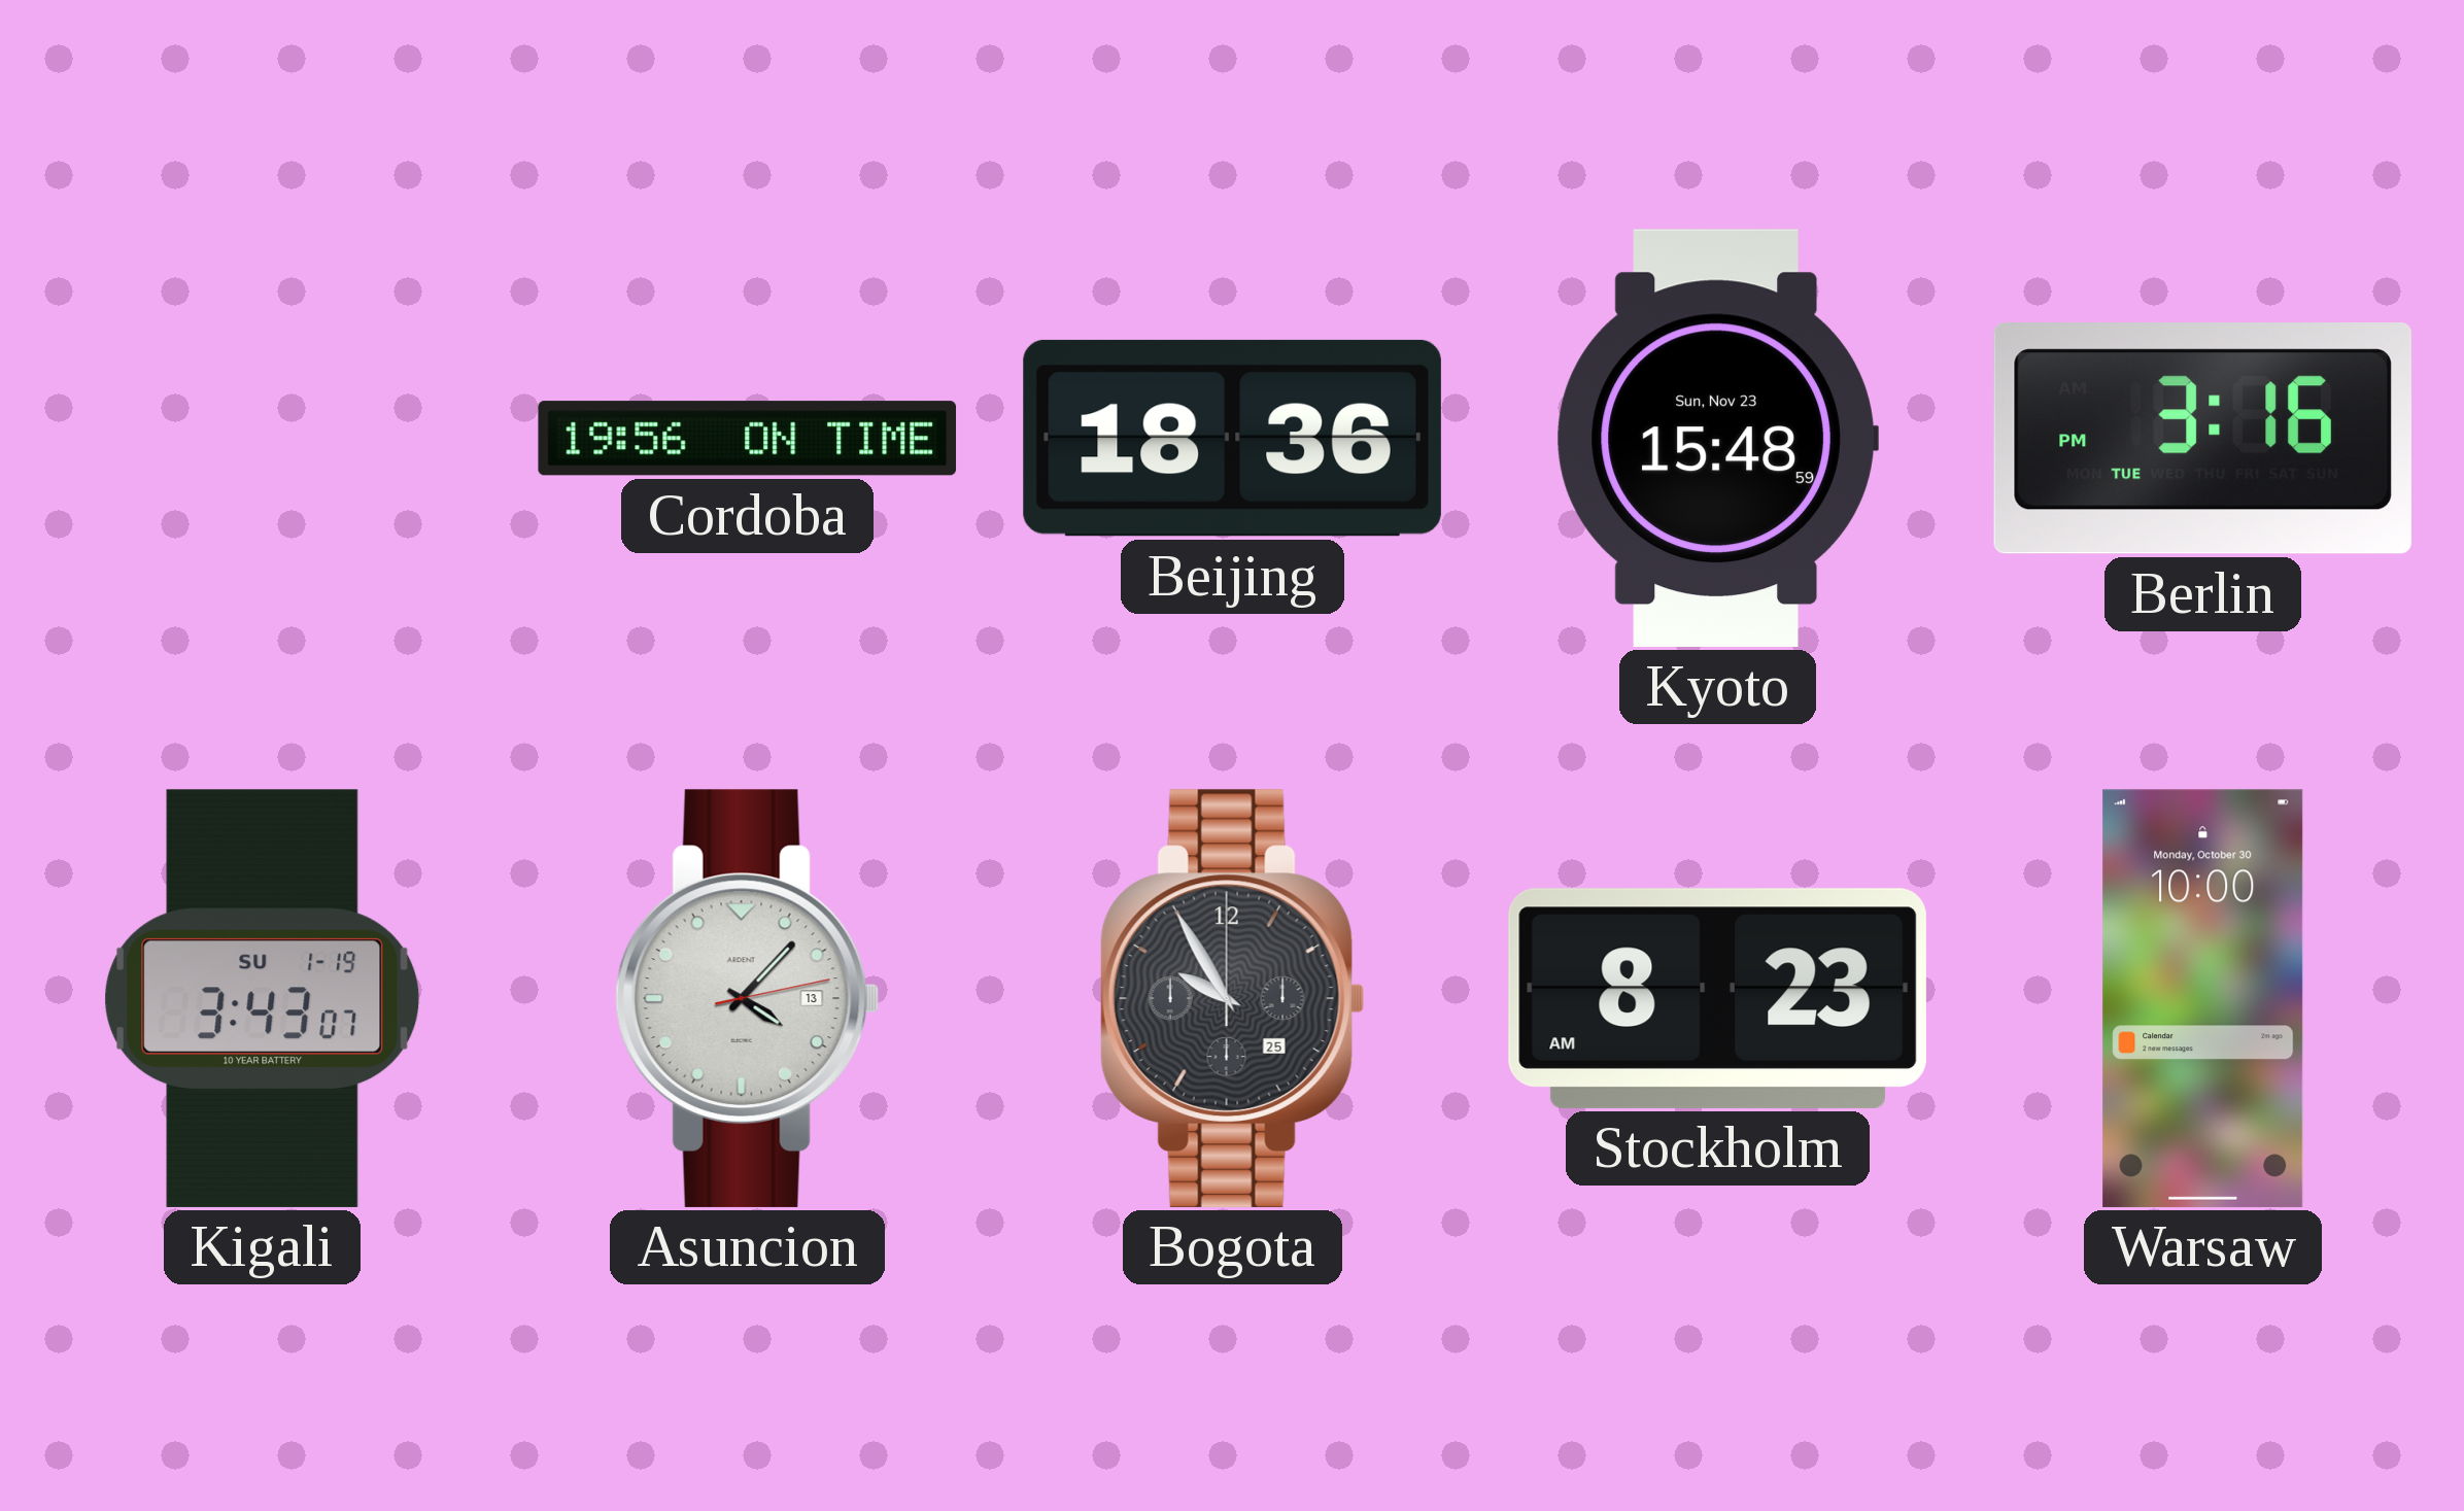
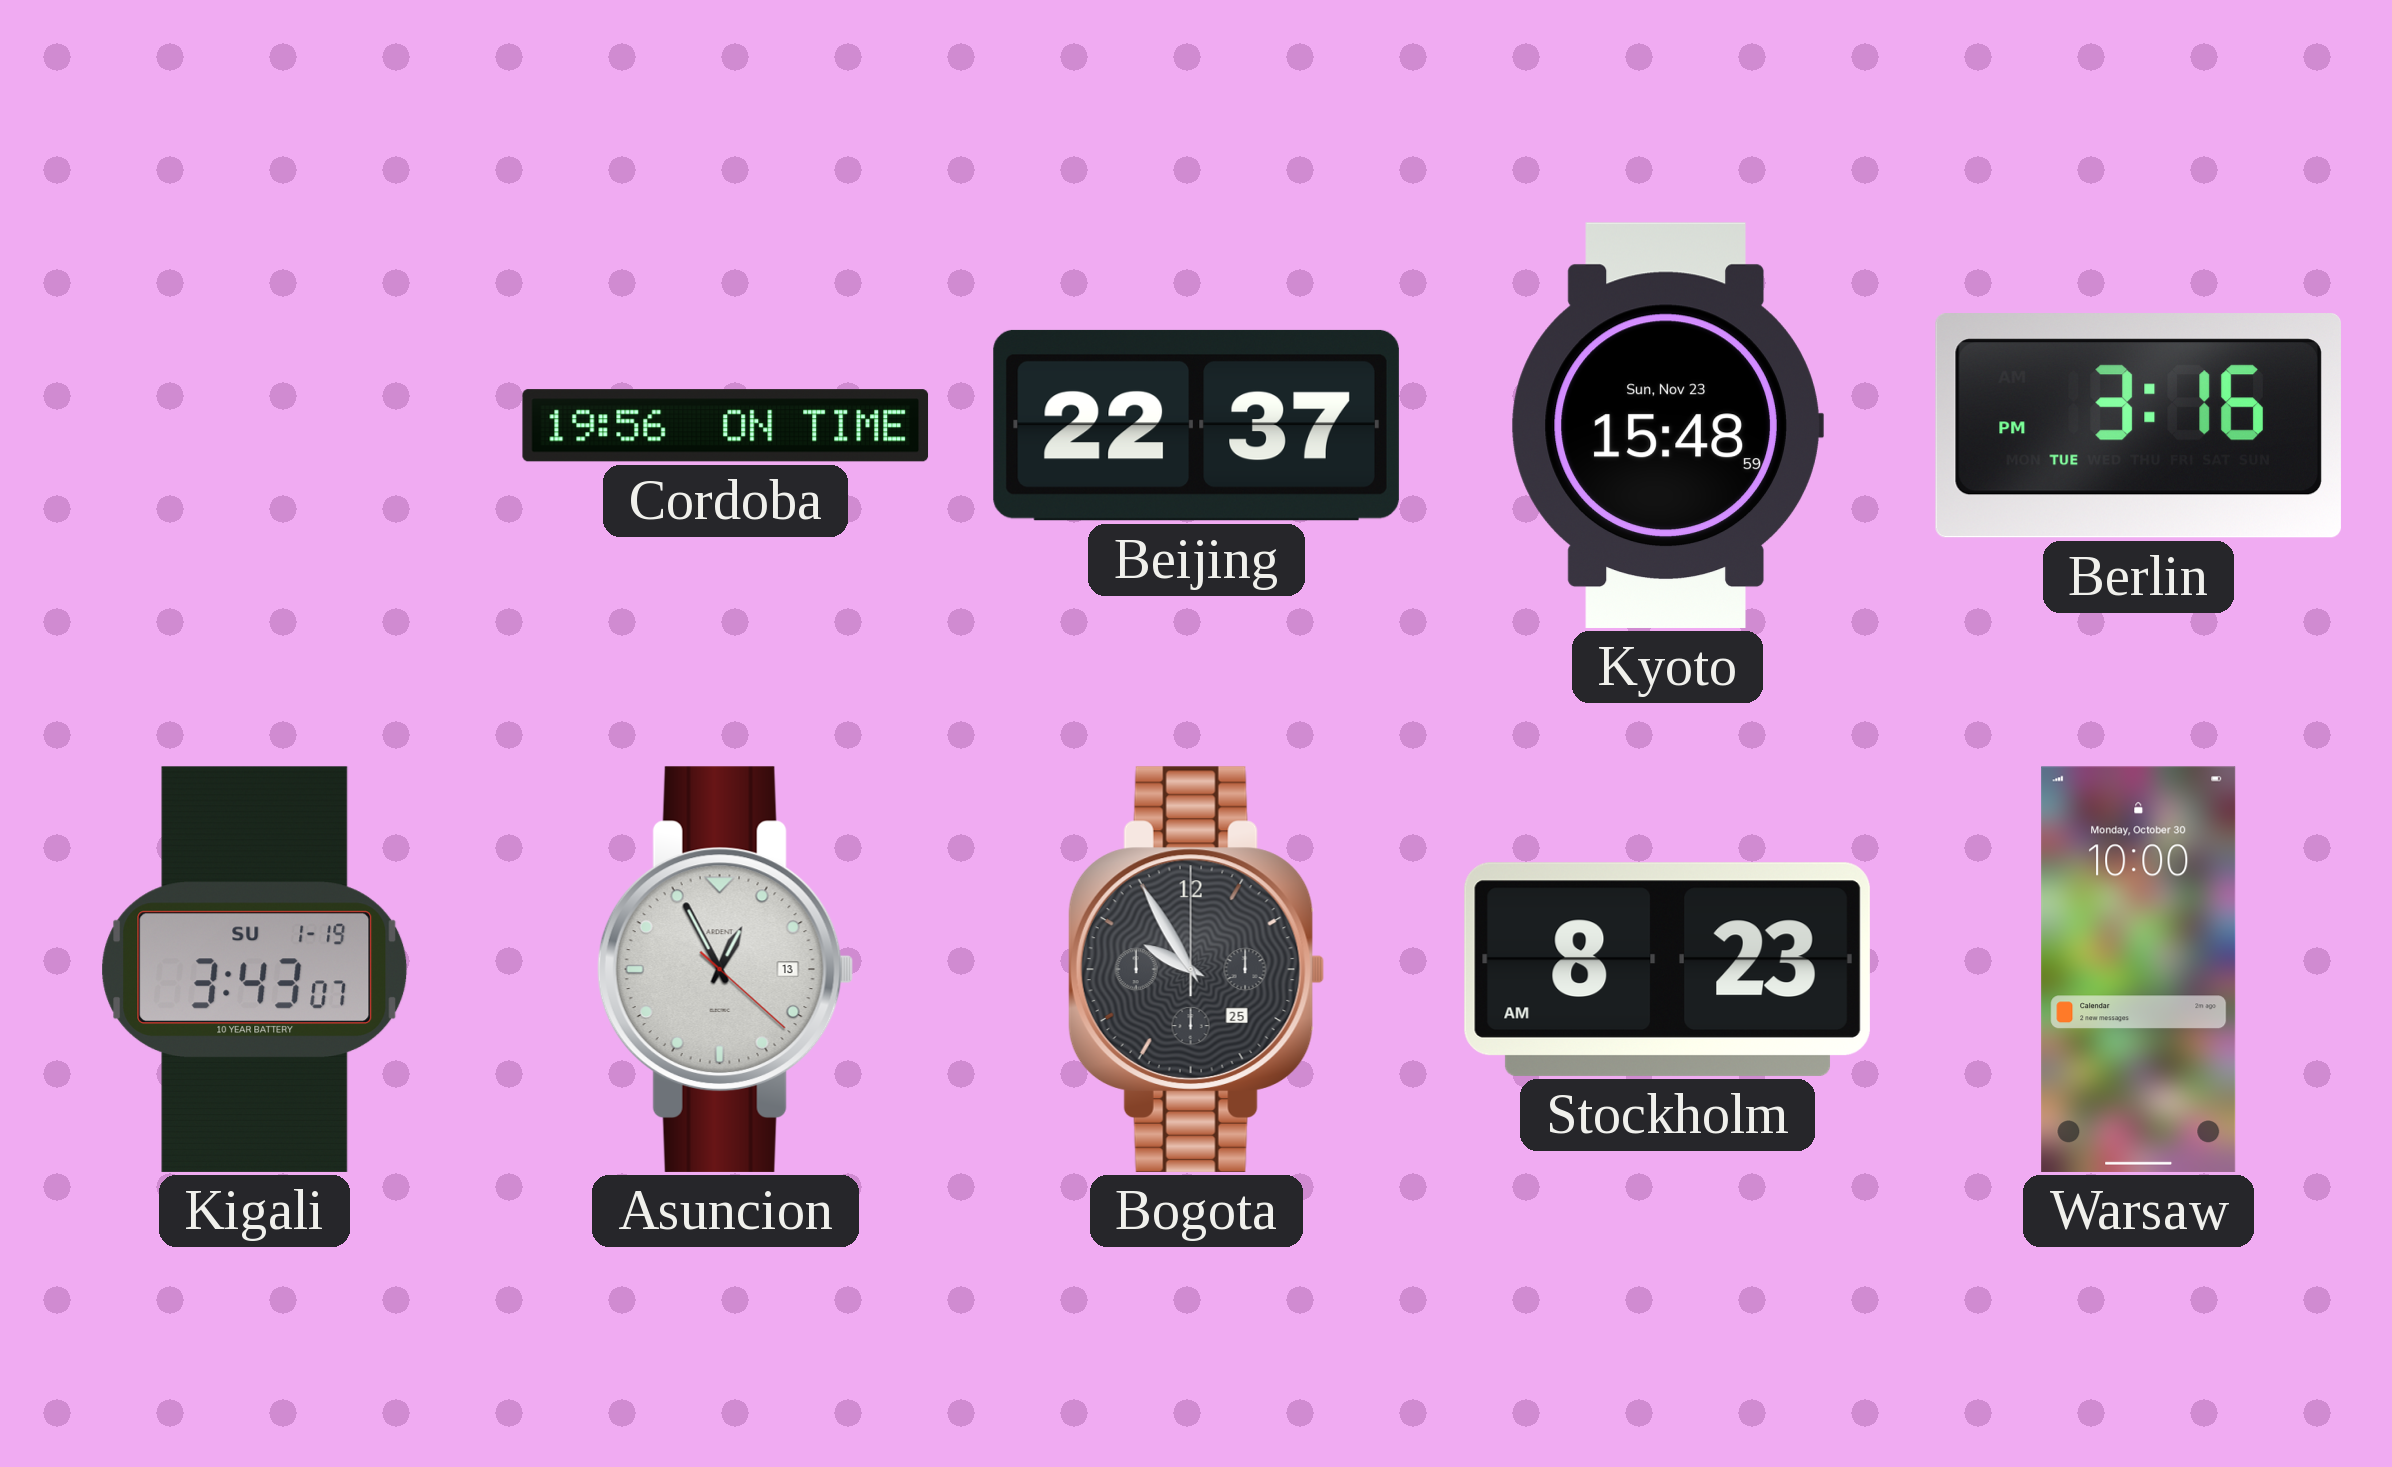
Beijing: 18:36 -> 22:37
Asuncion: 4:07 -> 12:55
